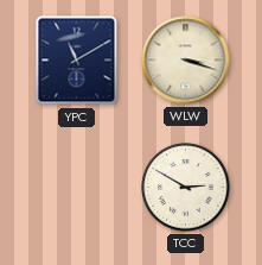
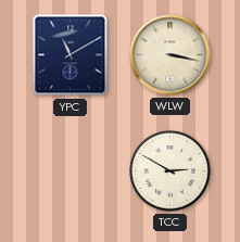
WLW: 3:18 -> 3:17
